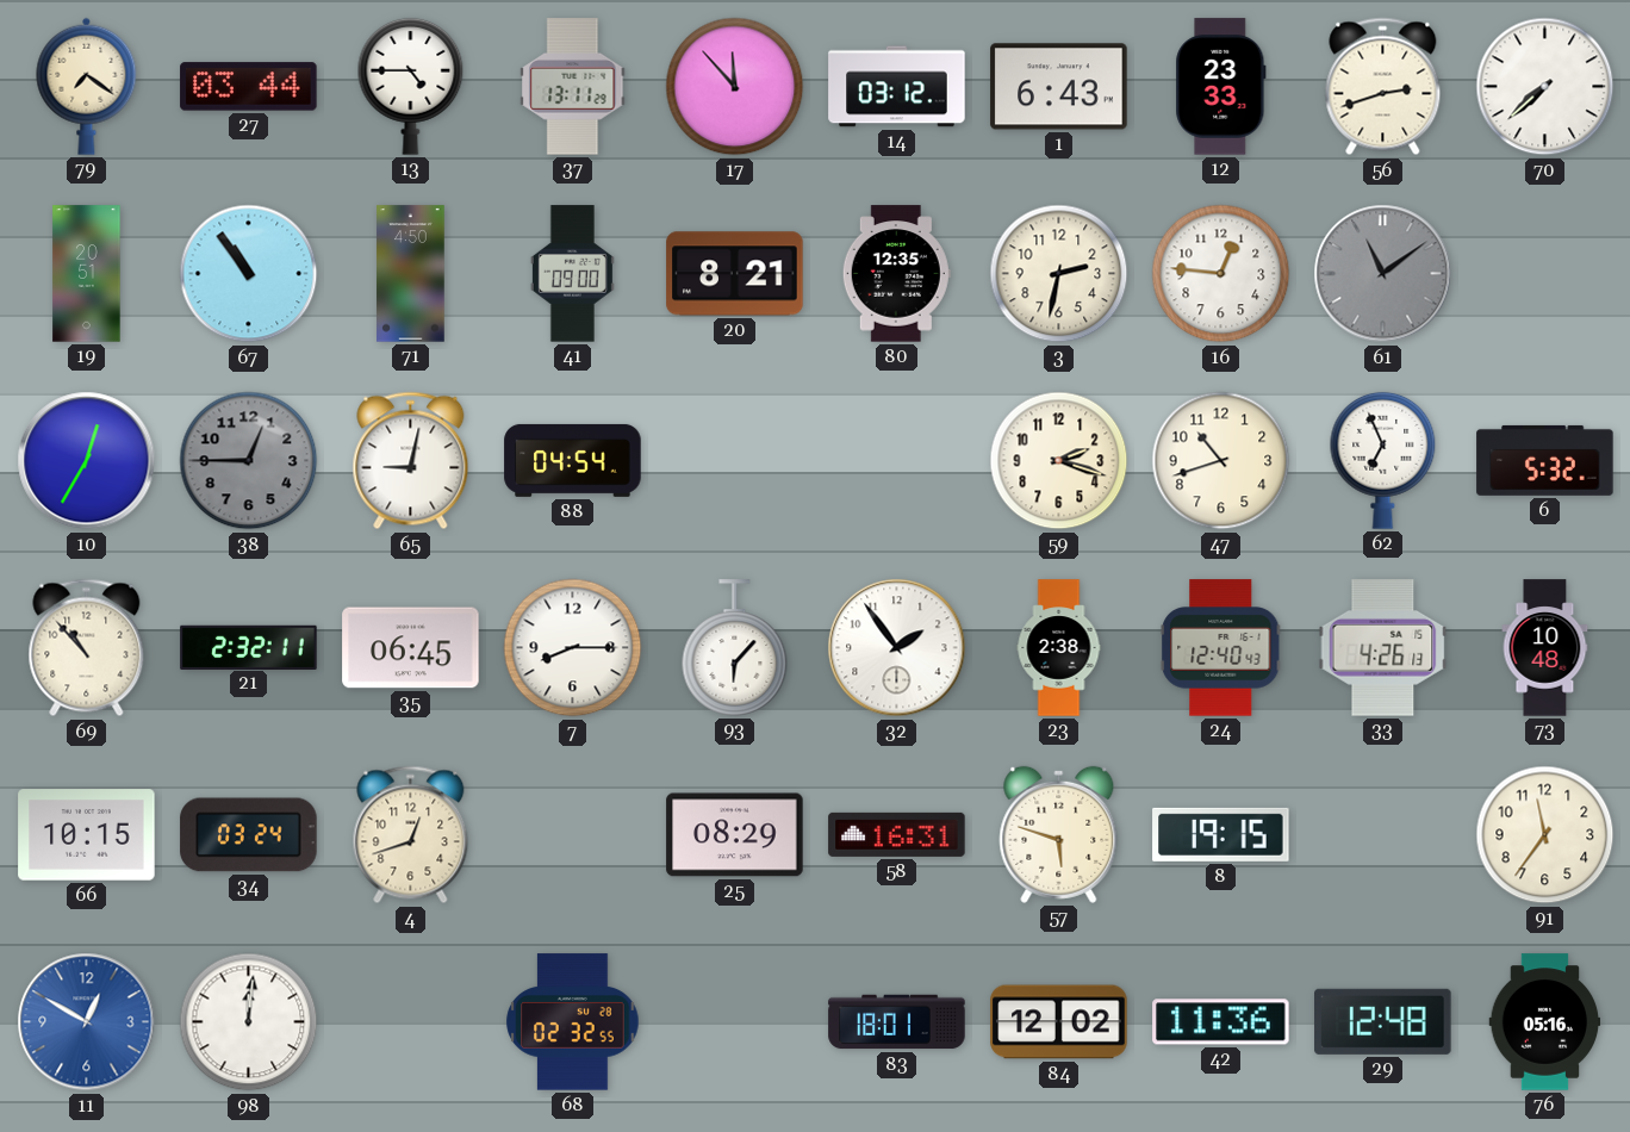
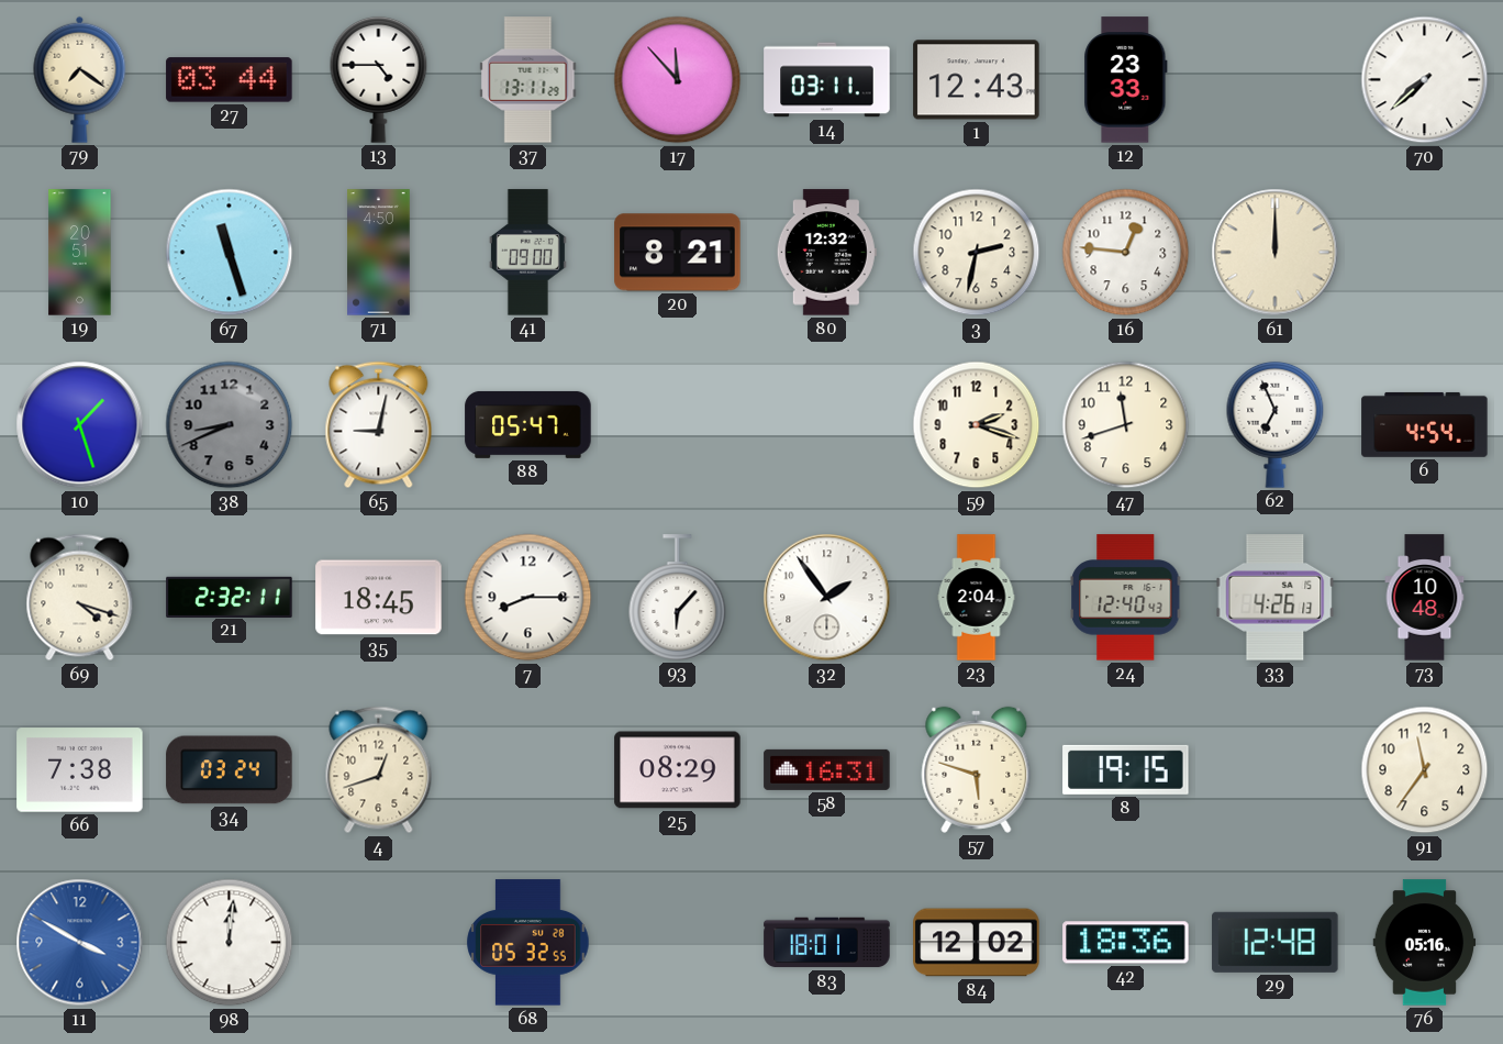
14: 03:12 -> 03:11
1: 6:43 -> 12:43
56: 2:42 -> none
67: 10:54 -> 11:27
80: 12:35 -> 12:32
61: 11:09 -> 12:00
61 dial: grey -> cream
10: 12:35 -> 1:27
38: 12:45 -> 8:41
88: 04:54 -> 05:47
47: 10:42 -> 11:42
6: 5:32 -> 4:54
69: 10:53 -> 4:18
35: 06:45 -> 18:45
23: 2:38 -> 2:04
66: 10:15 -> 7:38
11: 12:50 -> 3:50
68: 02:32 -> 05:32
42: 11:36 -> 18:36
